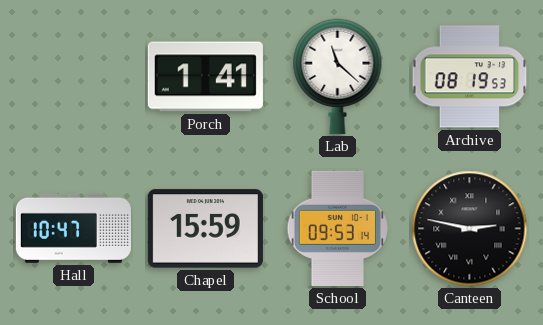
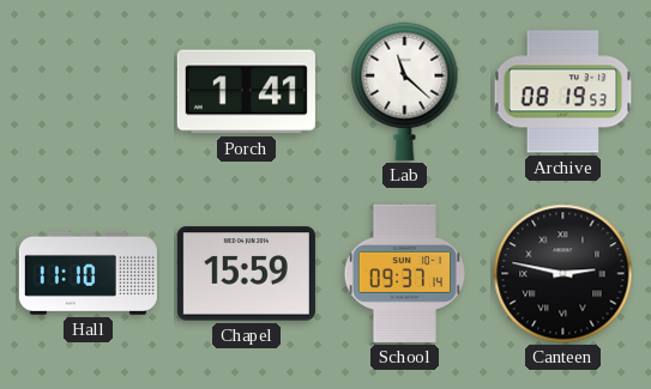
Hall: 10:47 -> 11:10
School: 09:53 -> 09:37
